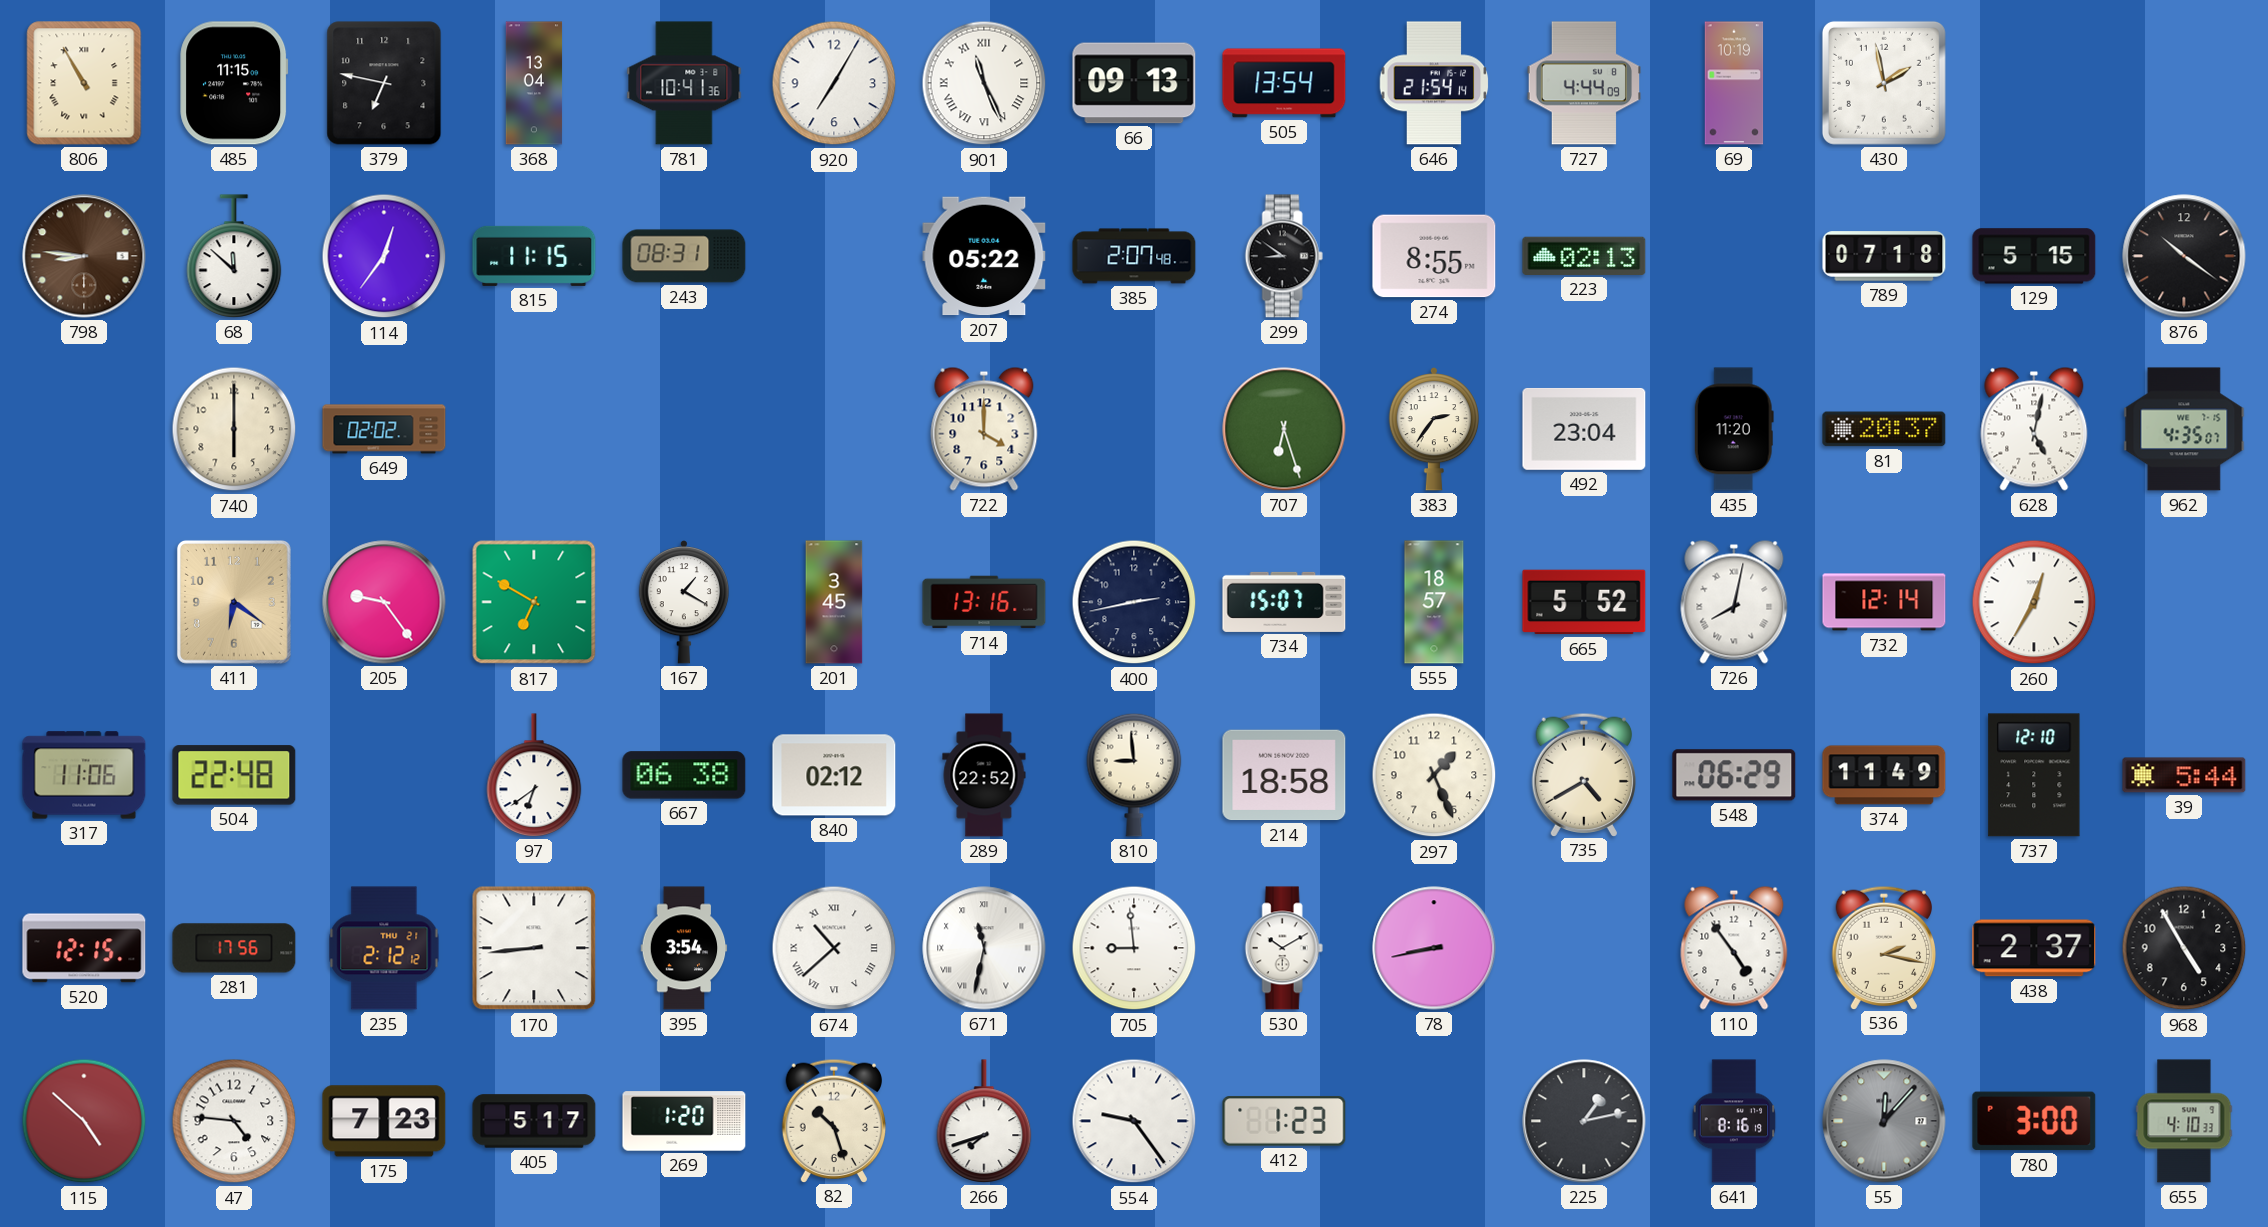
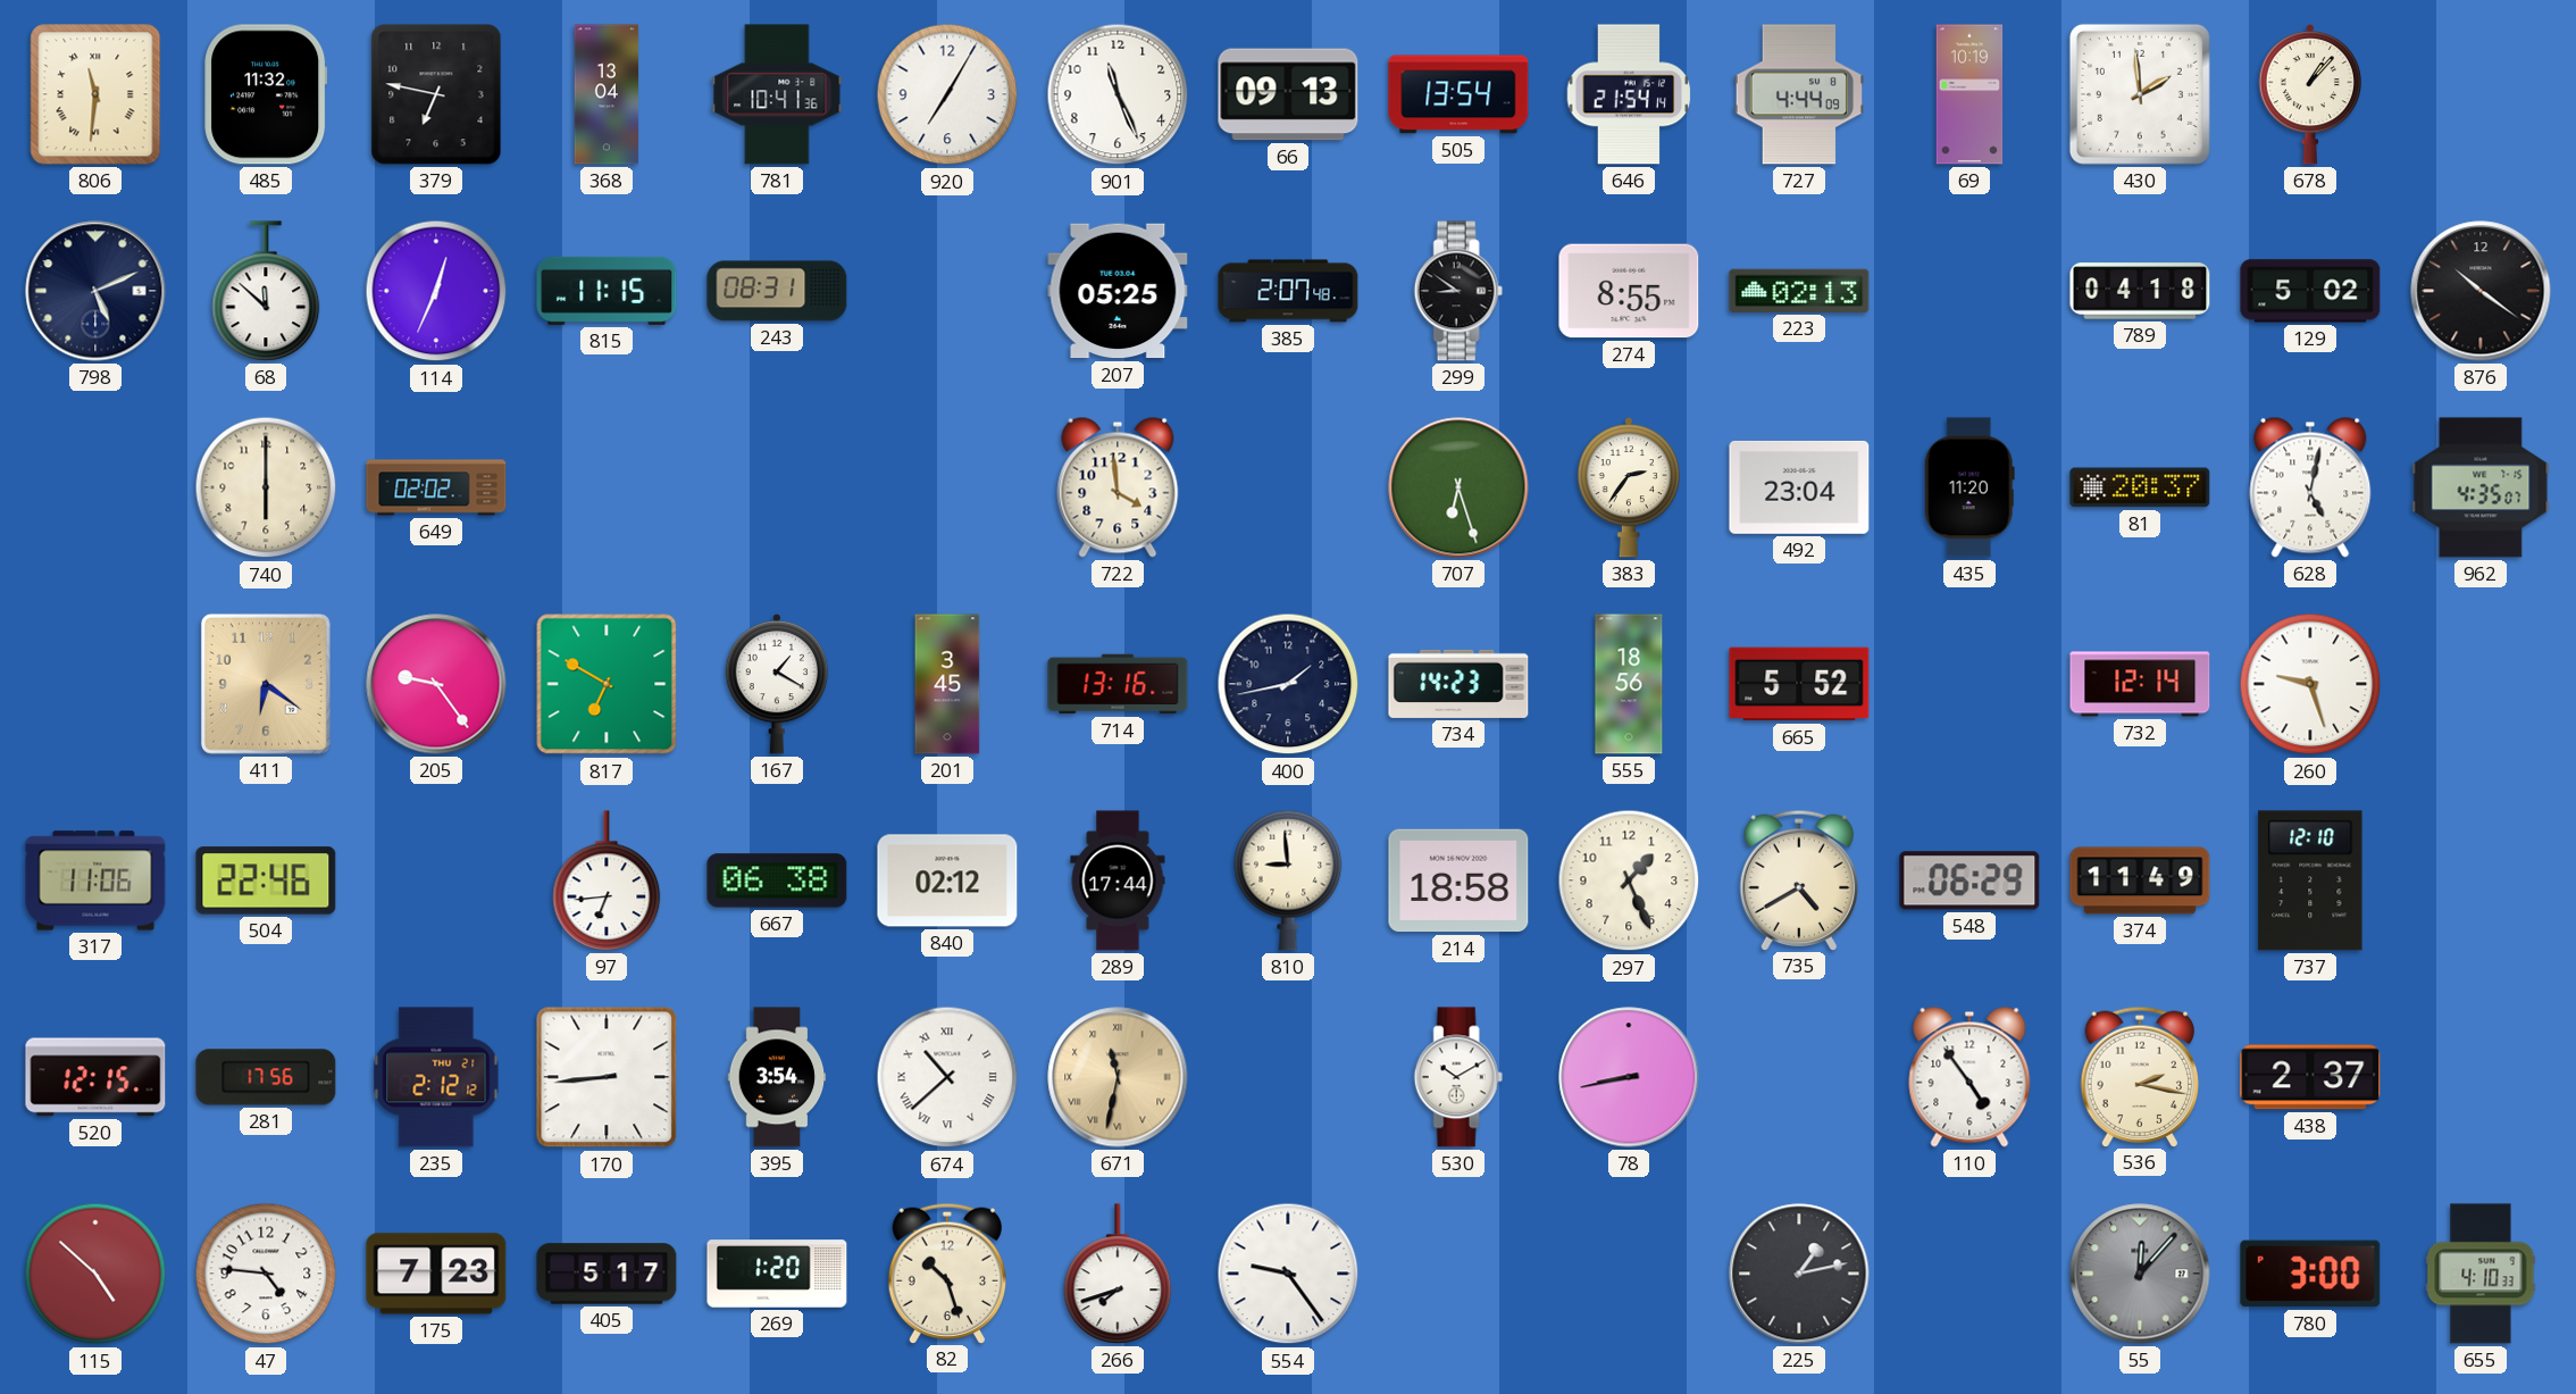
806: 10:55 -> 11:31
485: 11:15 -> 11:32
901 numerals: Roman -> Arabic
430: 1:58 -> 1:59
678: none -> 1:07
798: 8:46 -> 5:11
798 dial: brown -> navy
114: 12:36 -> 12:34
207: 05:22 -> 05:25
789: 07:18 -> 04:18
129: 5:15 -> 5:02
722: 4:00 -> 3:59
400: 2:43 -> 1:43
734: 15:07 -> 14:23
555: 18:57 -> 18:56
726: 8:02 -> none
260: 12:35 -> 9:27
504: 22:48 -> 22:46
97: 6:39 -> 6:44
289: 22:52 -> 17:44
39: 5:44 -> none
671 dial: white -> champagne
705: 8:59 -> none
968: 4:55 -> none
412: 1:23 -> none
641: 8:16 -> none
